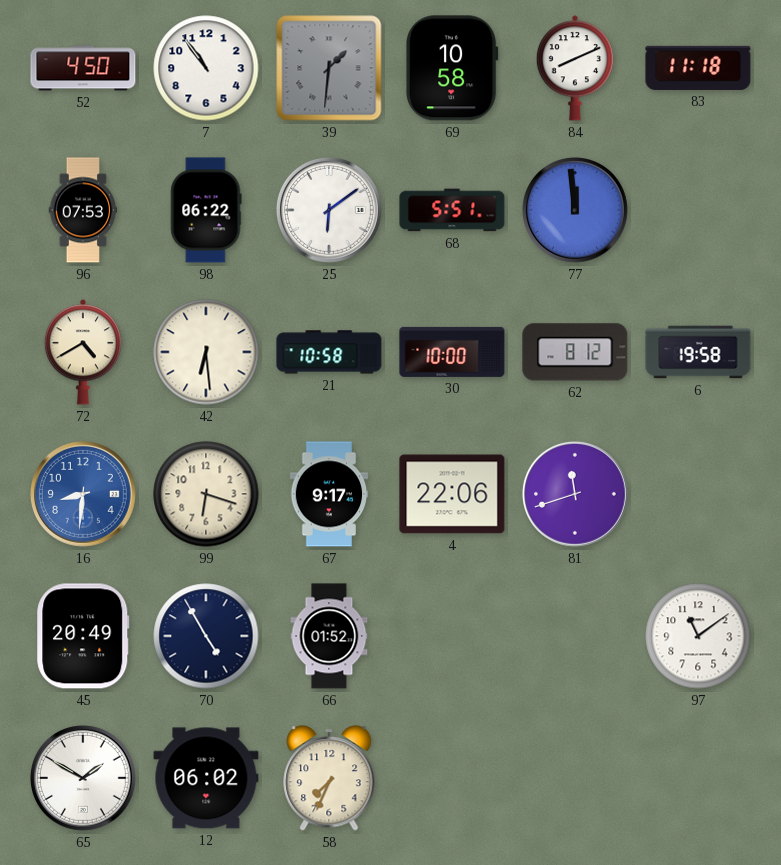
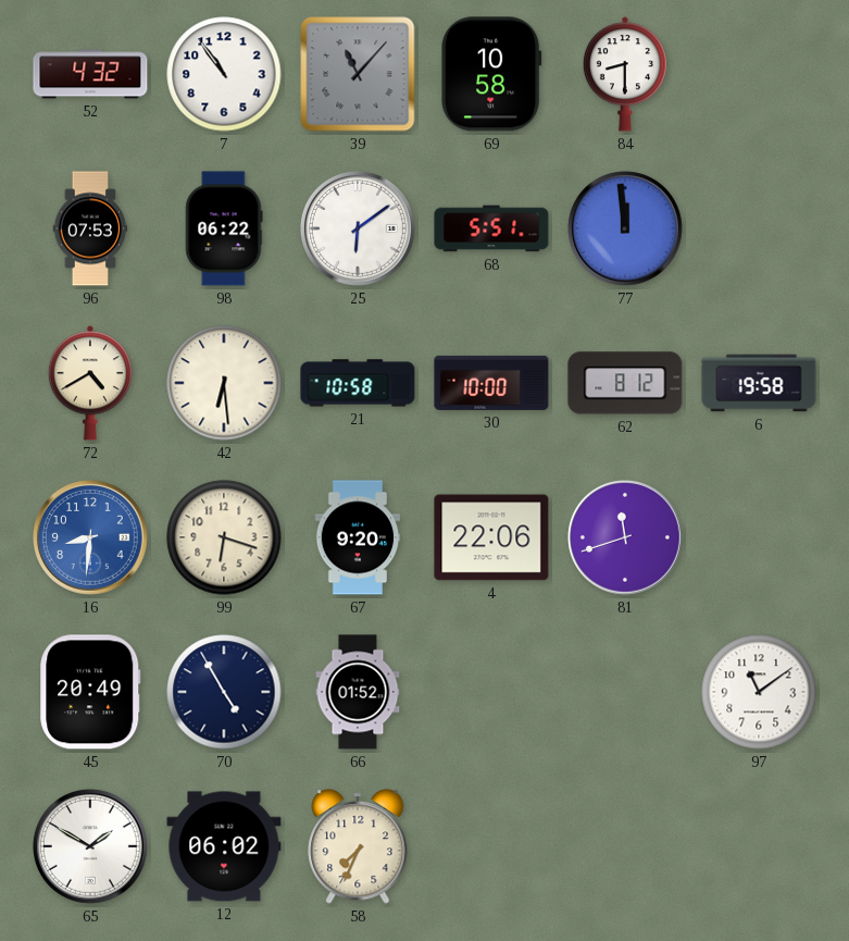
52: 4:50 -> 4:32
39: 1:31 -> 11:07
84: 8:11 -> 8:30
83: 11:18 -> none
67: 9:17 -> 9:20
